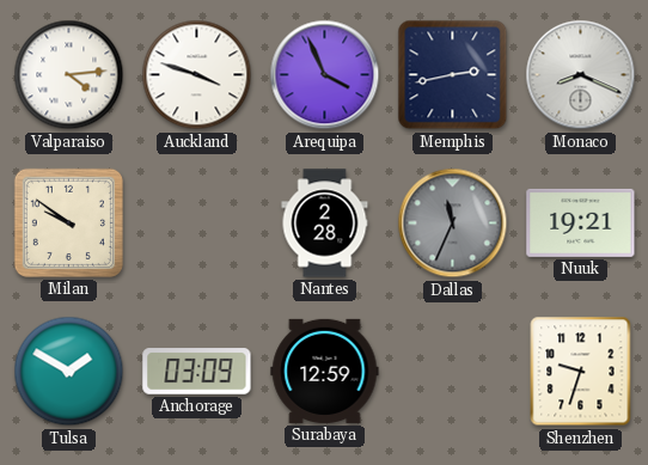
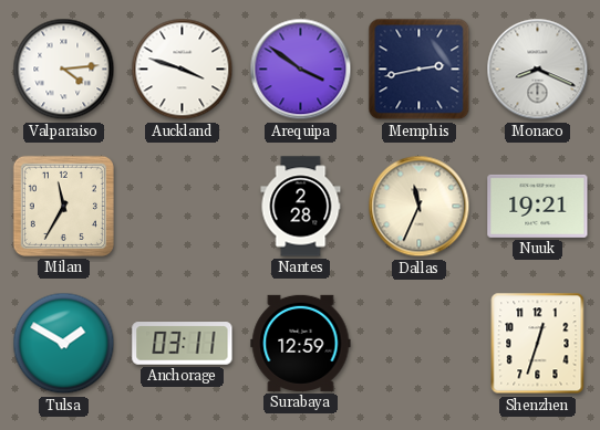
Arequipa: 3:56 -> 3:51
Milan: 9:51 -> 11:35
Dallas dial: grey -> cream
Anchorage: 03:09 -> 03:11
Shenzhen: 9:33 -> 12:33
